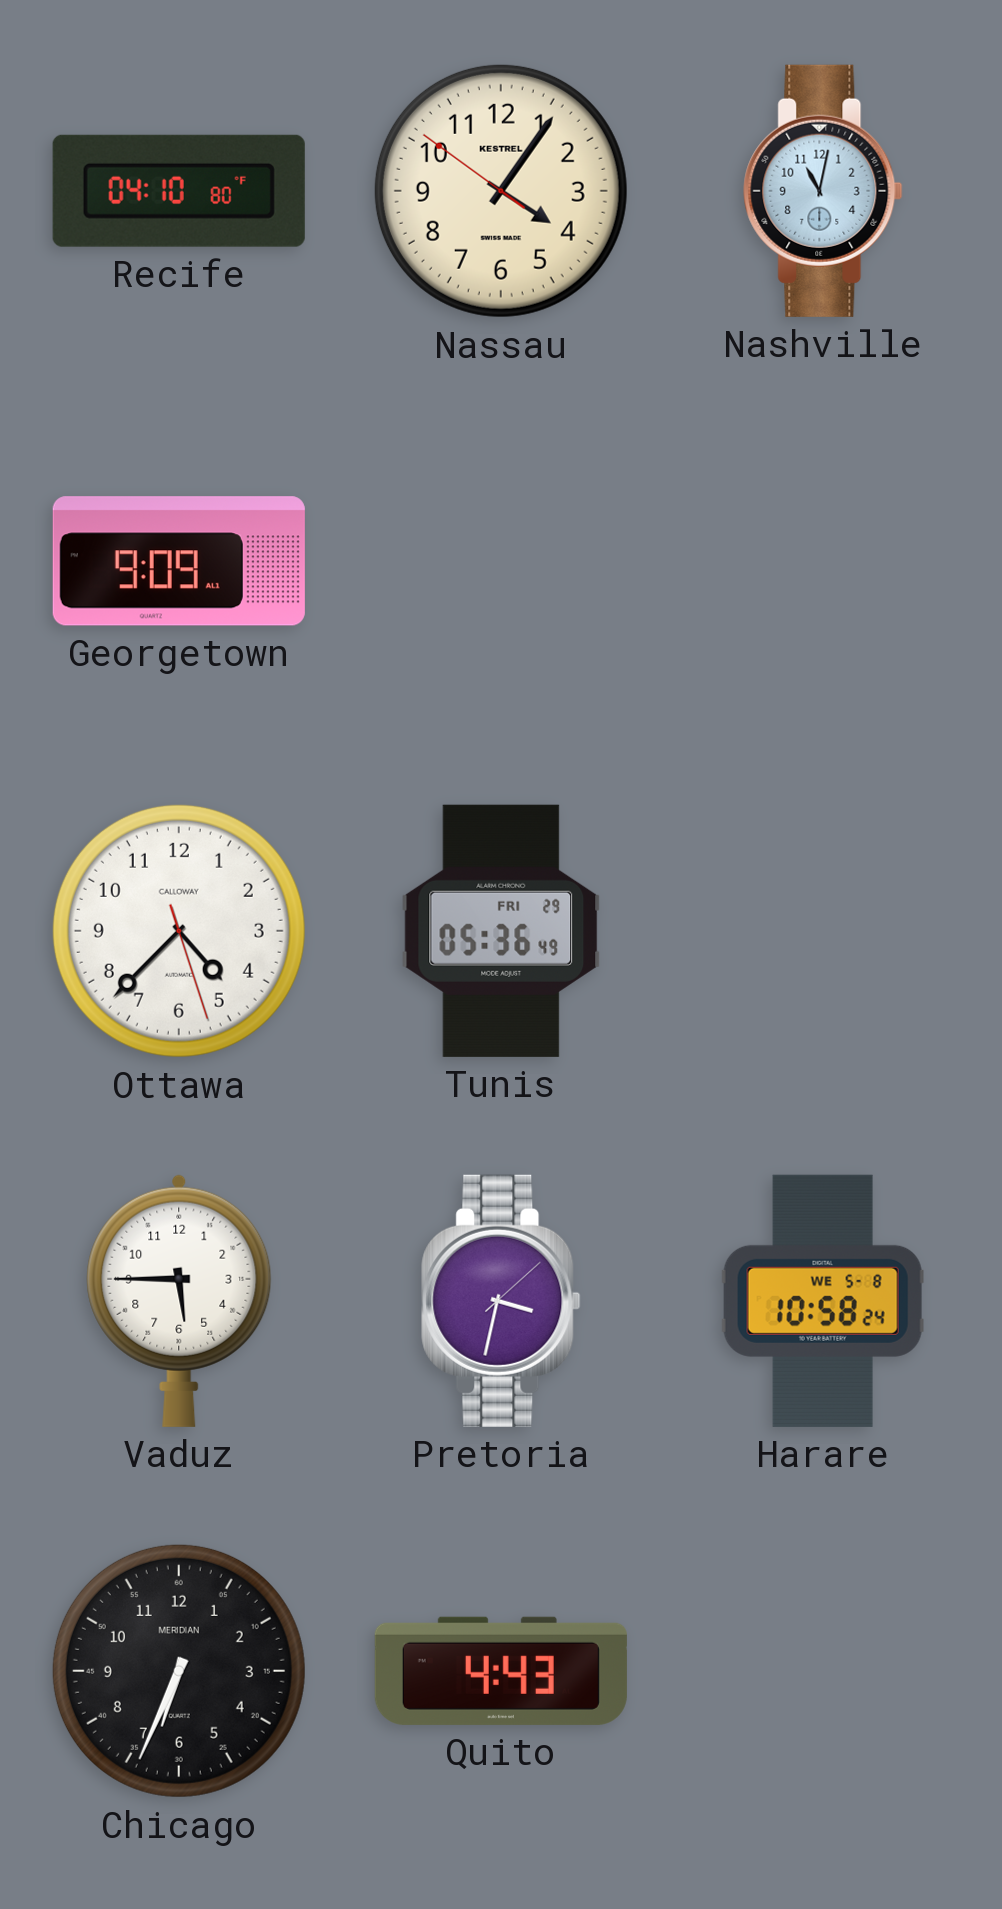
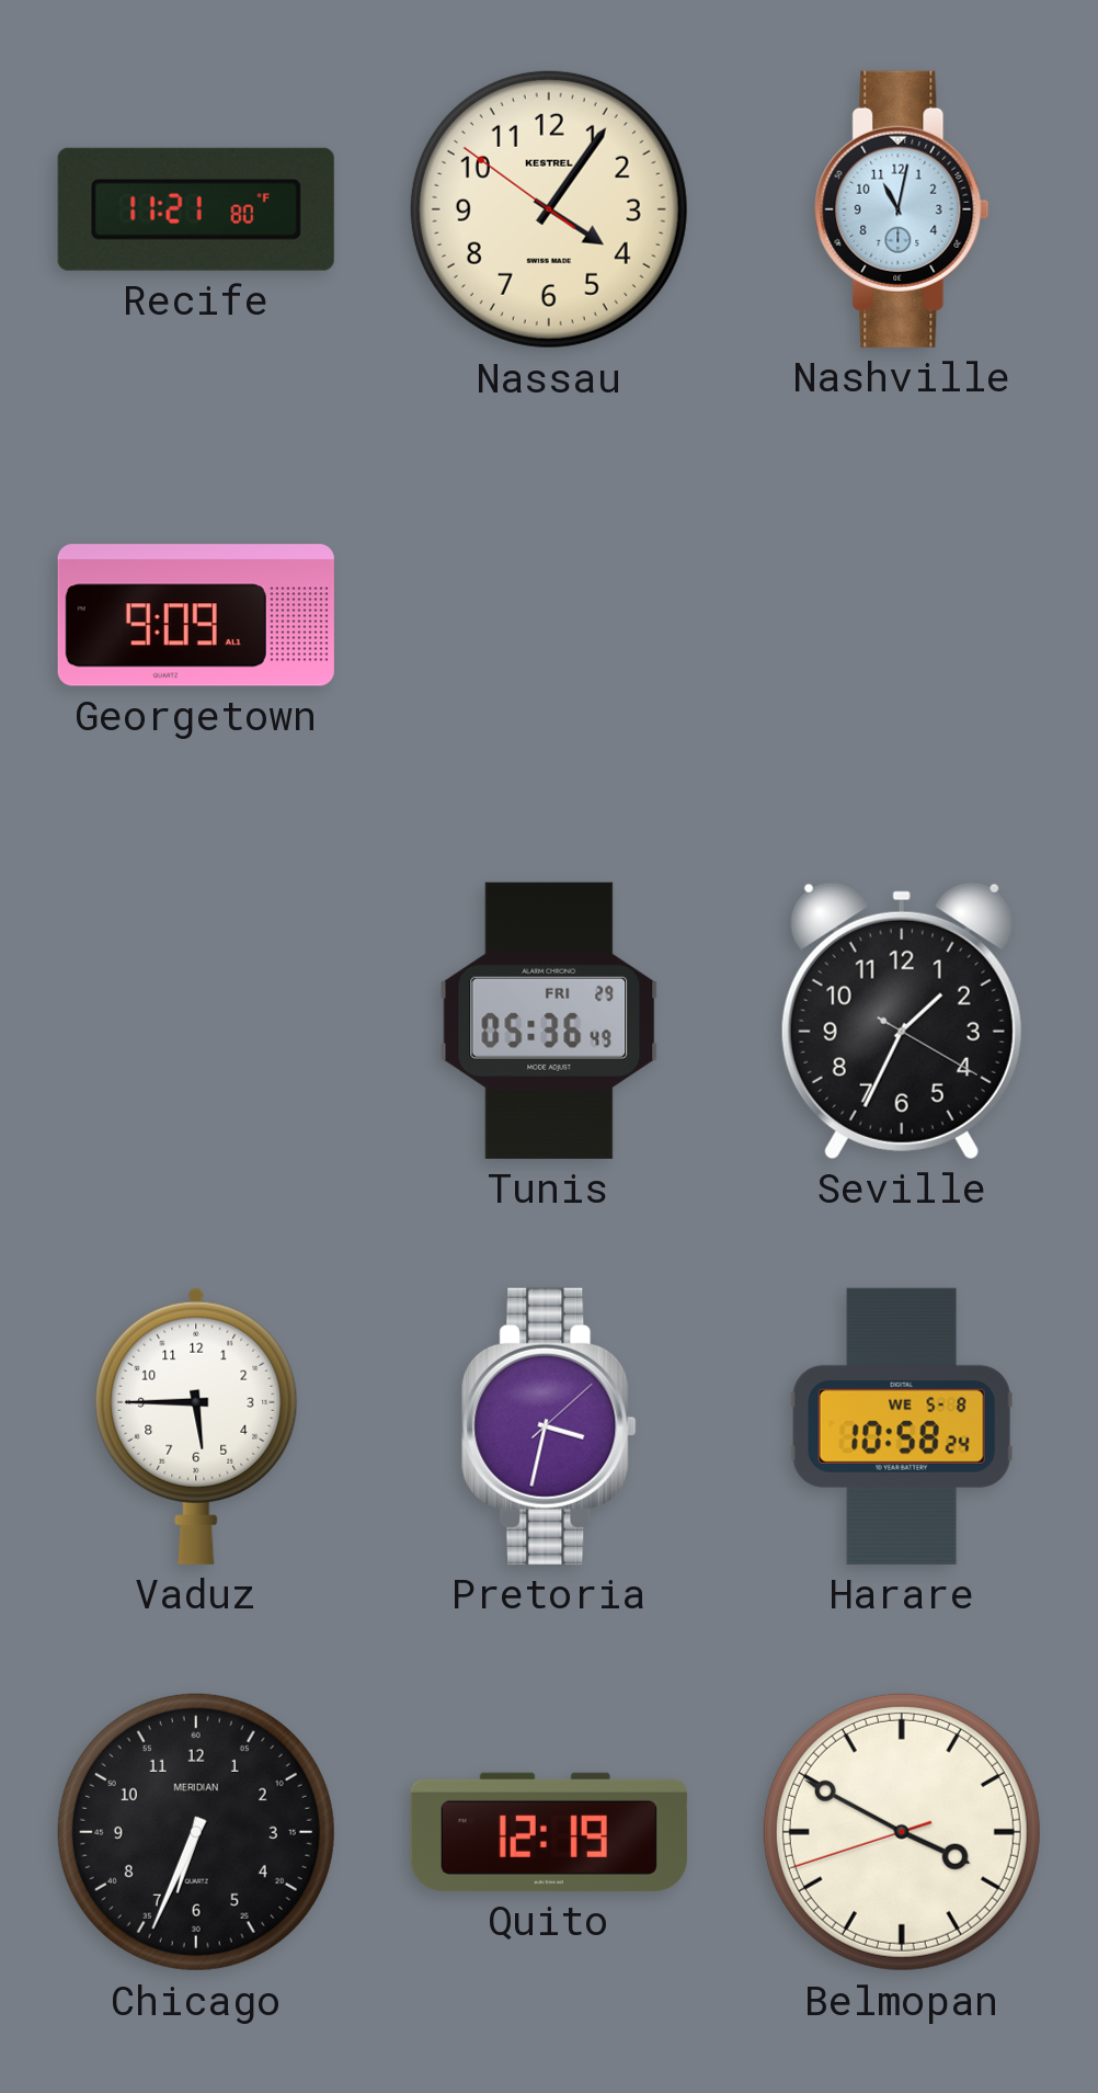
Recife: 04:10 -> 11:21
Ottawa: 4:37 -> none
Seville: none -> 1:34
Quito: 4:43 -> 12:19
Belmopan: none -> 3:49
